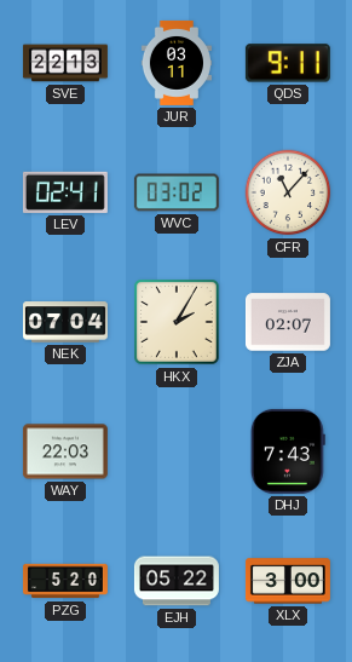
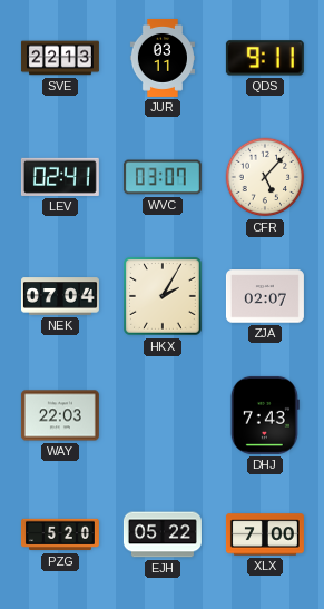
WVC: 03:02 -> 03:07
CFR: 11:07 -> 5:07
XLX: 3:00 -> 7:00
